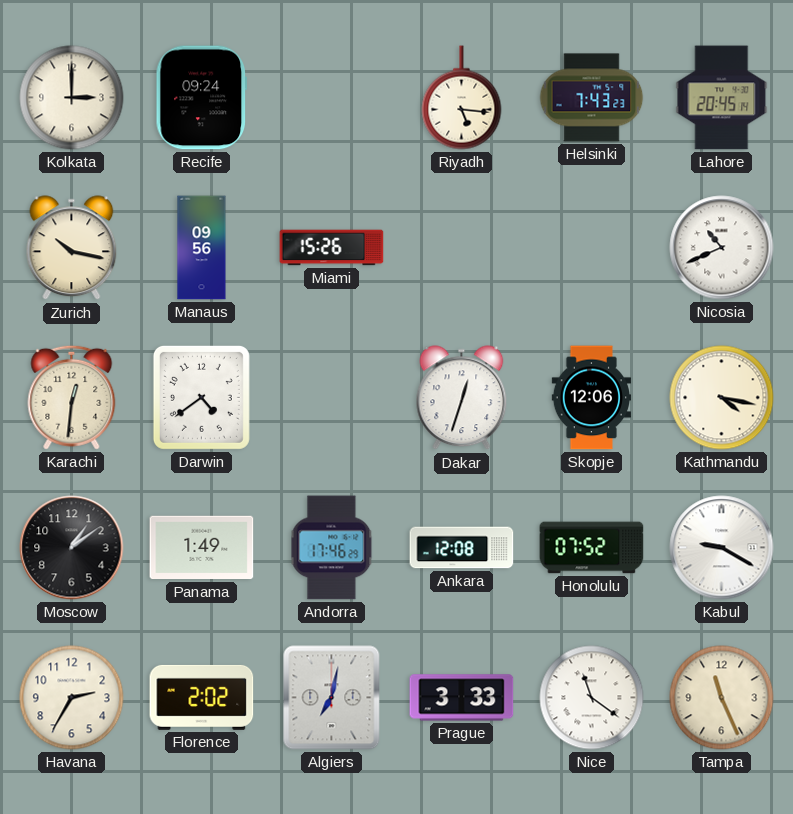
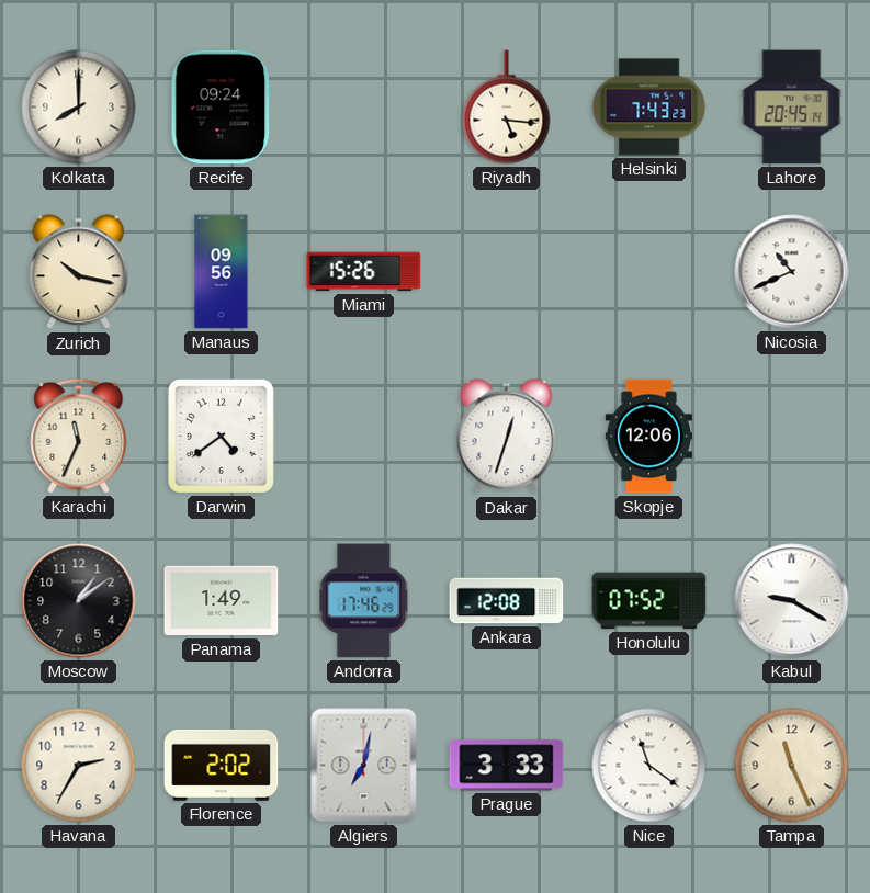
Kolkata: 3:00 -> 8:00
Karachi: 12:31 -> 11:34
Kathmandu: 4:17 -> none
